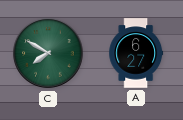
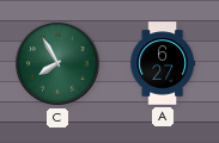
C: 7:50 -> 7:55
